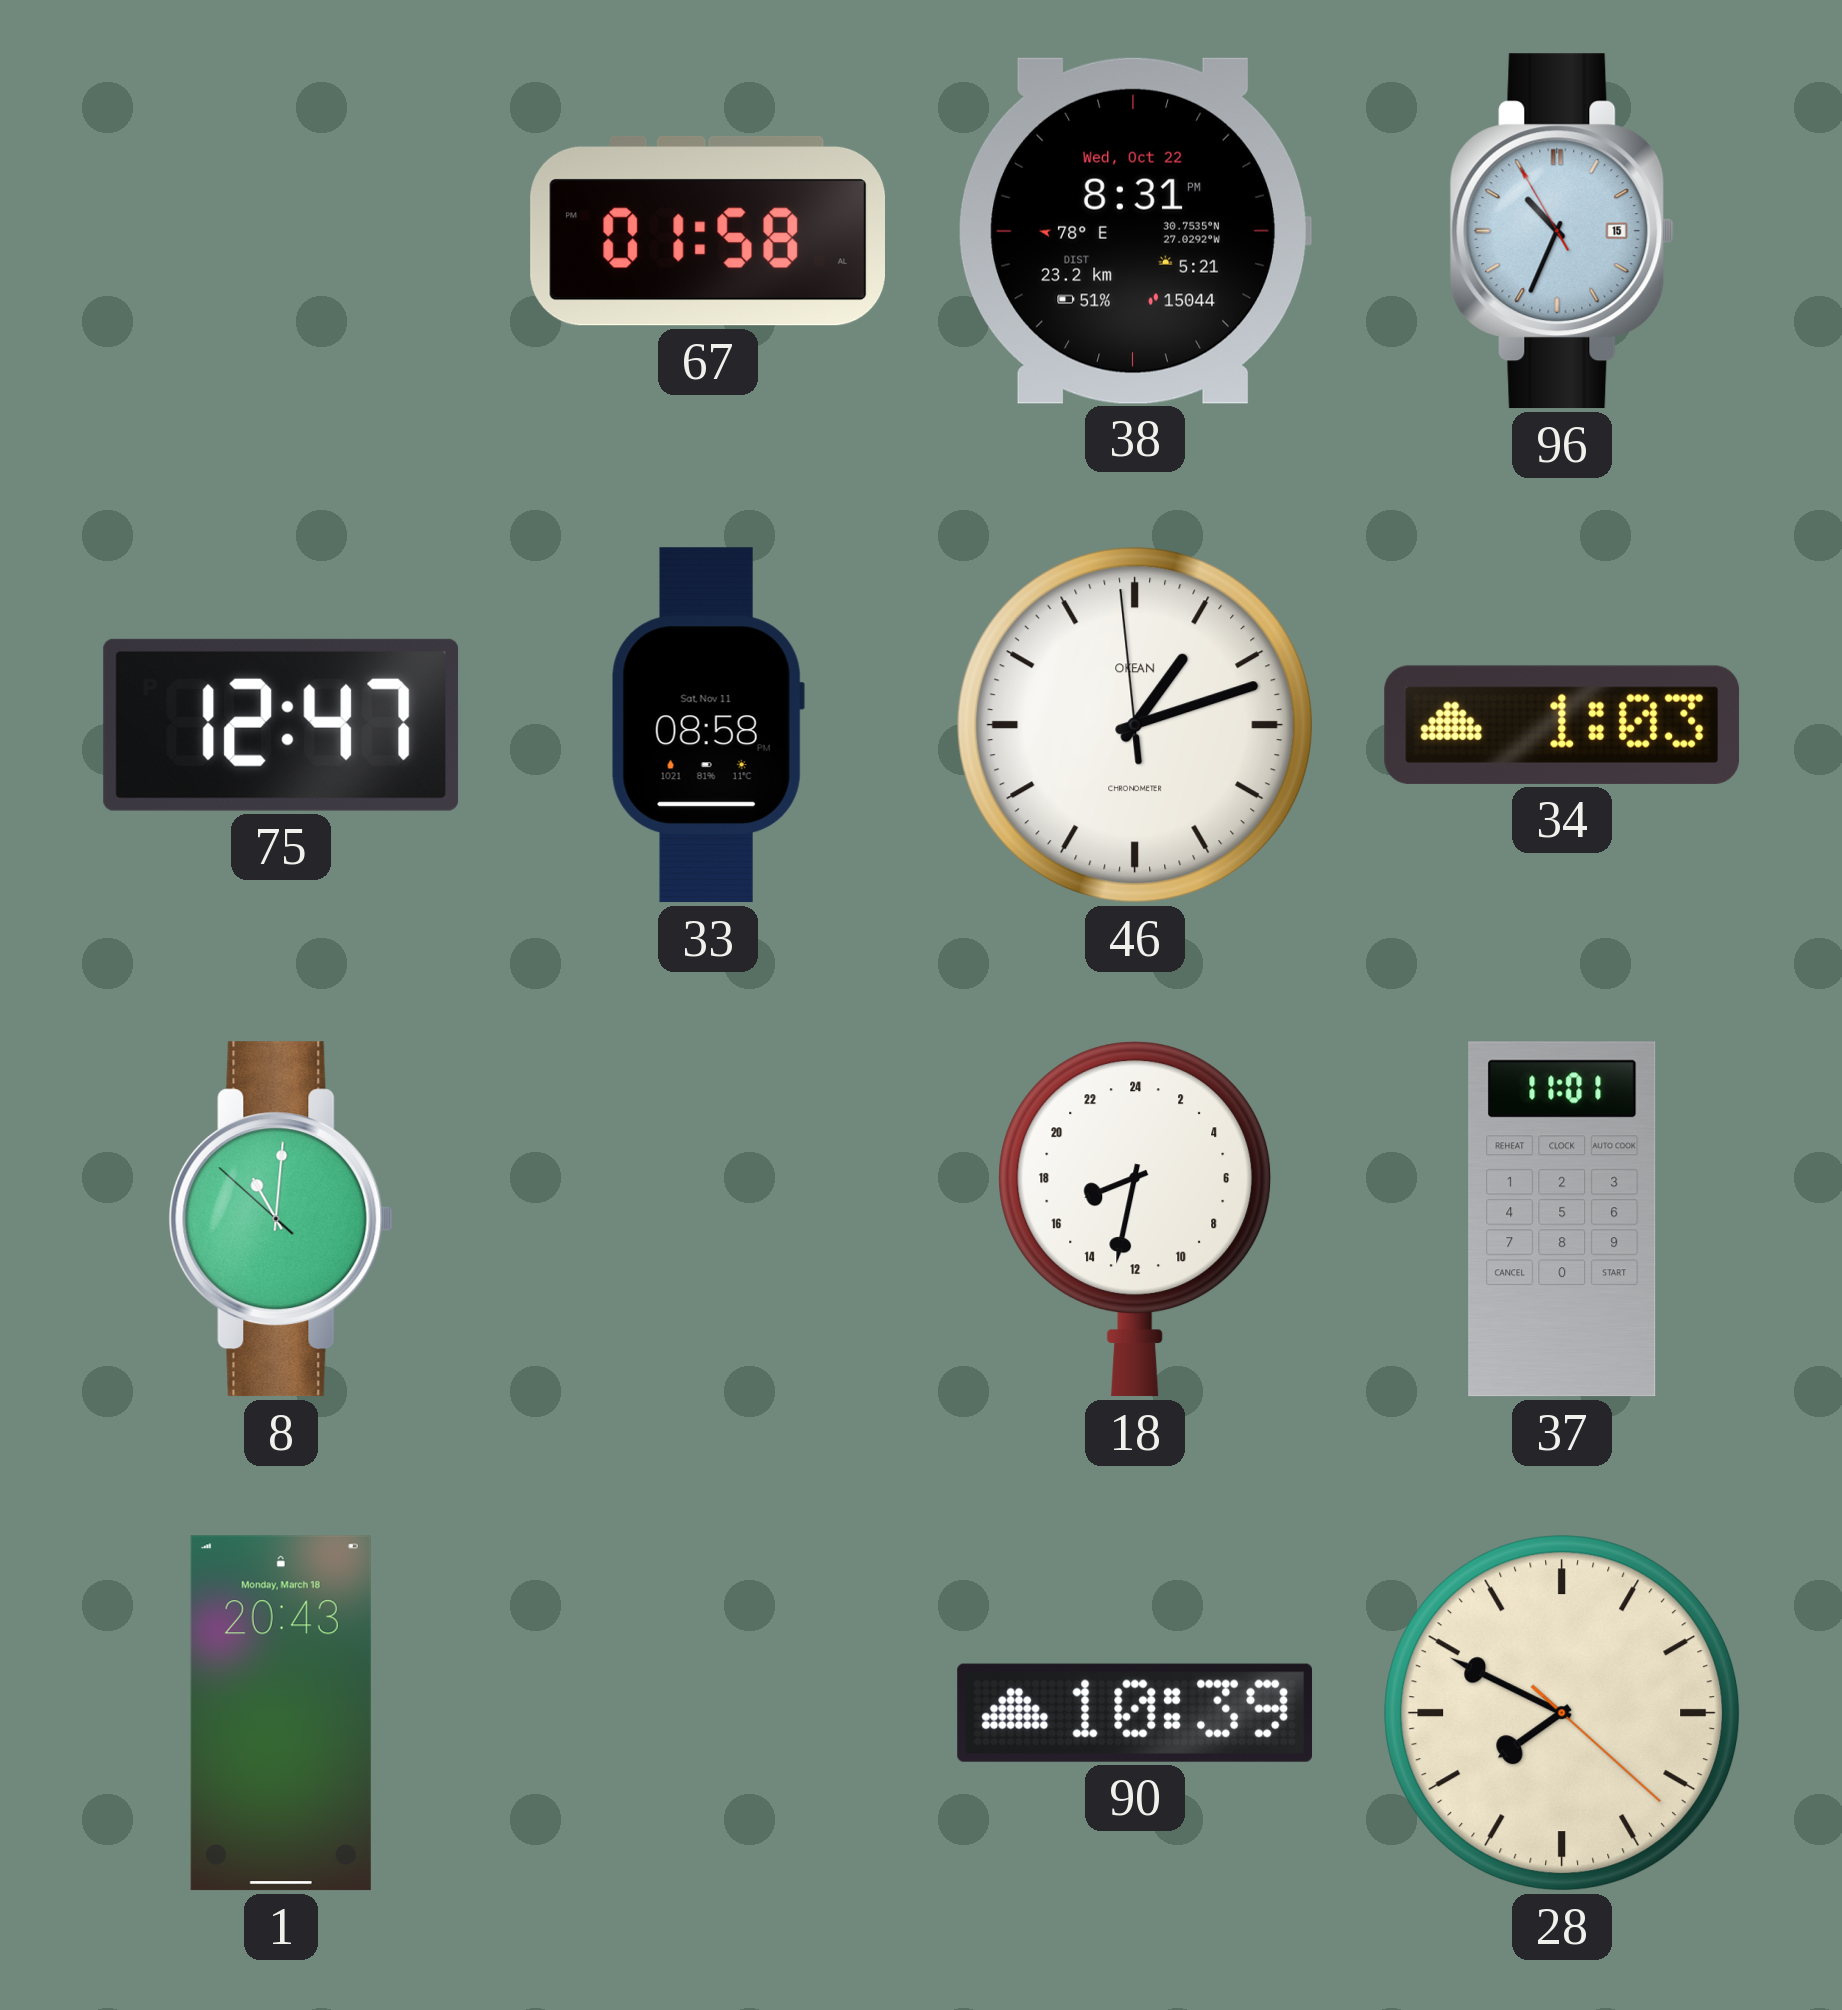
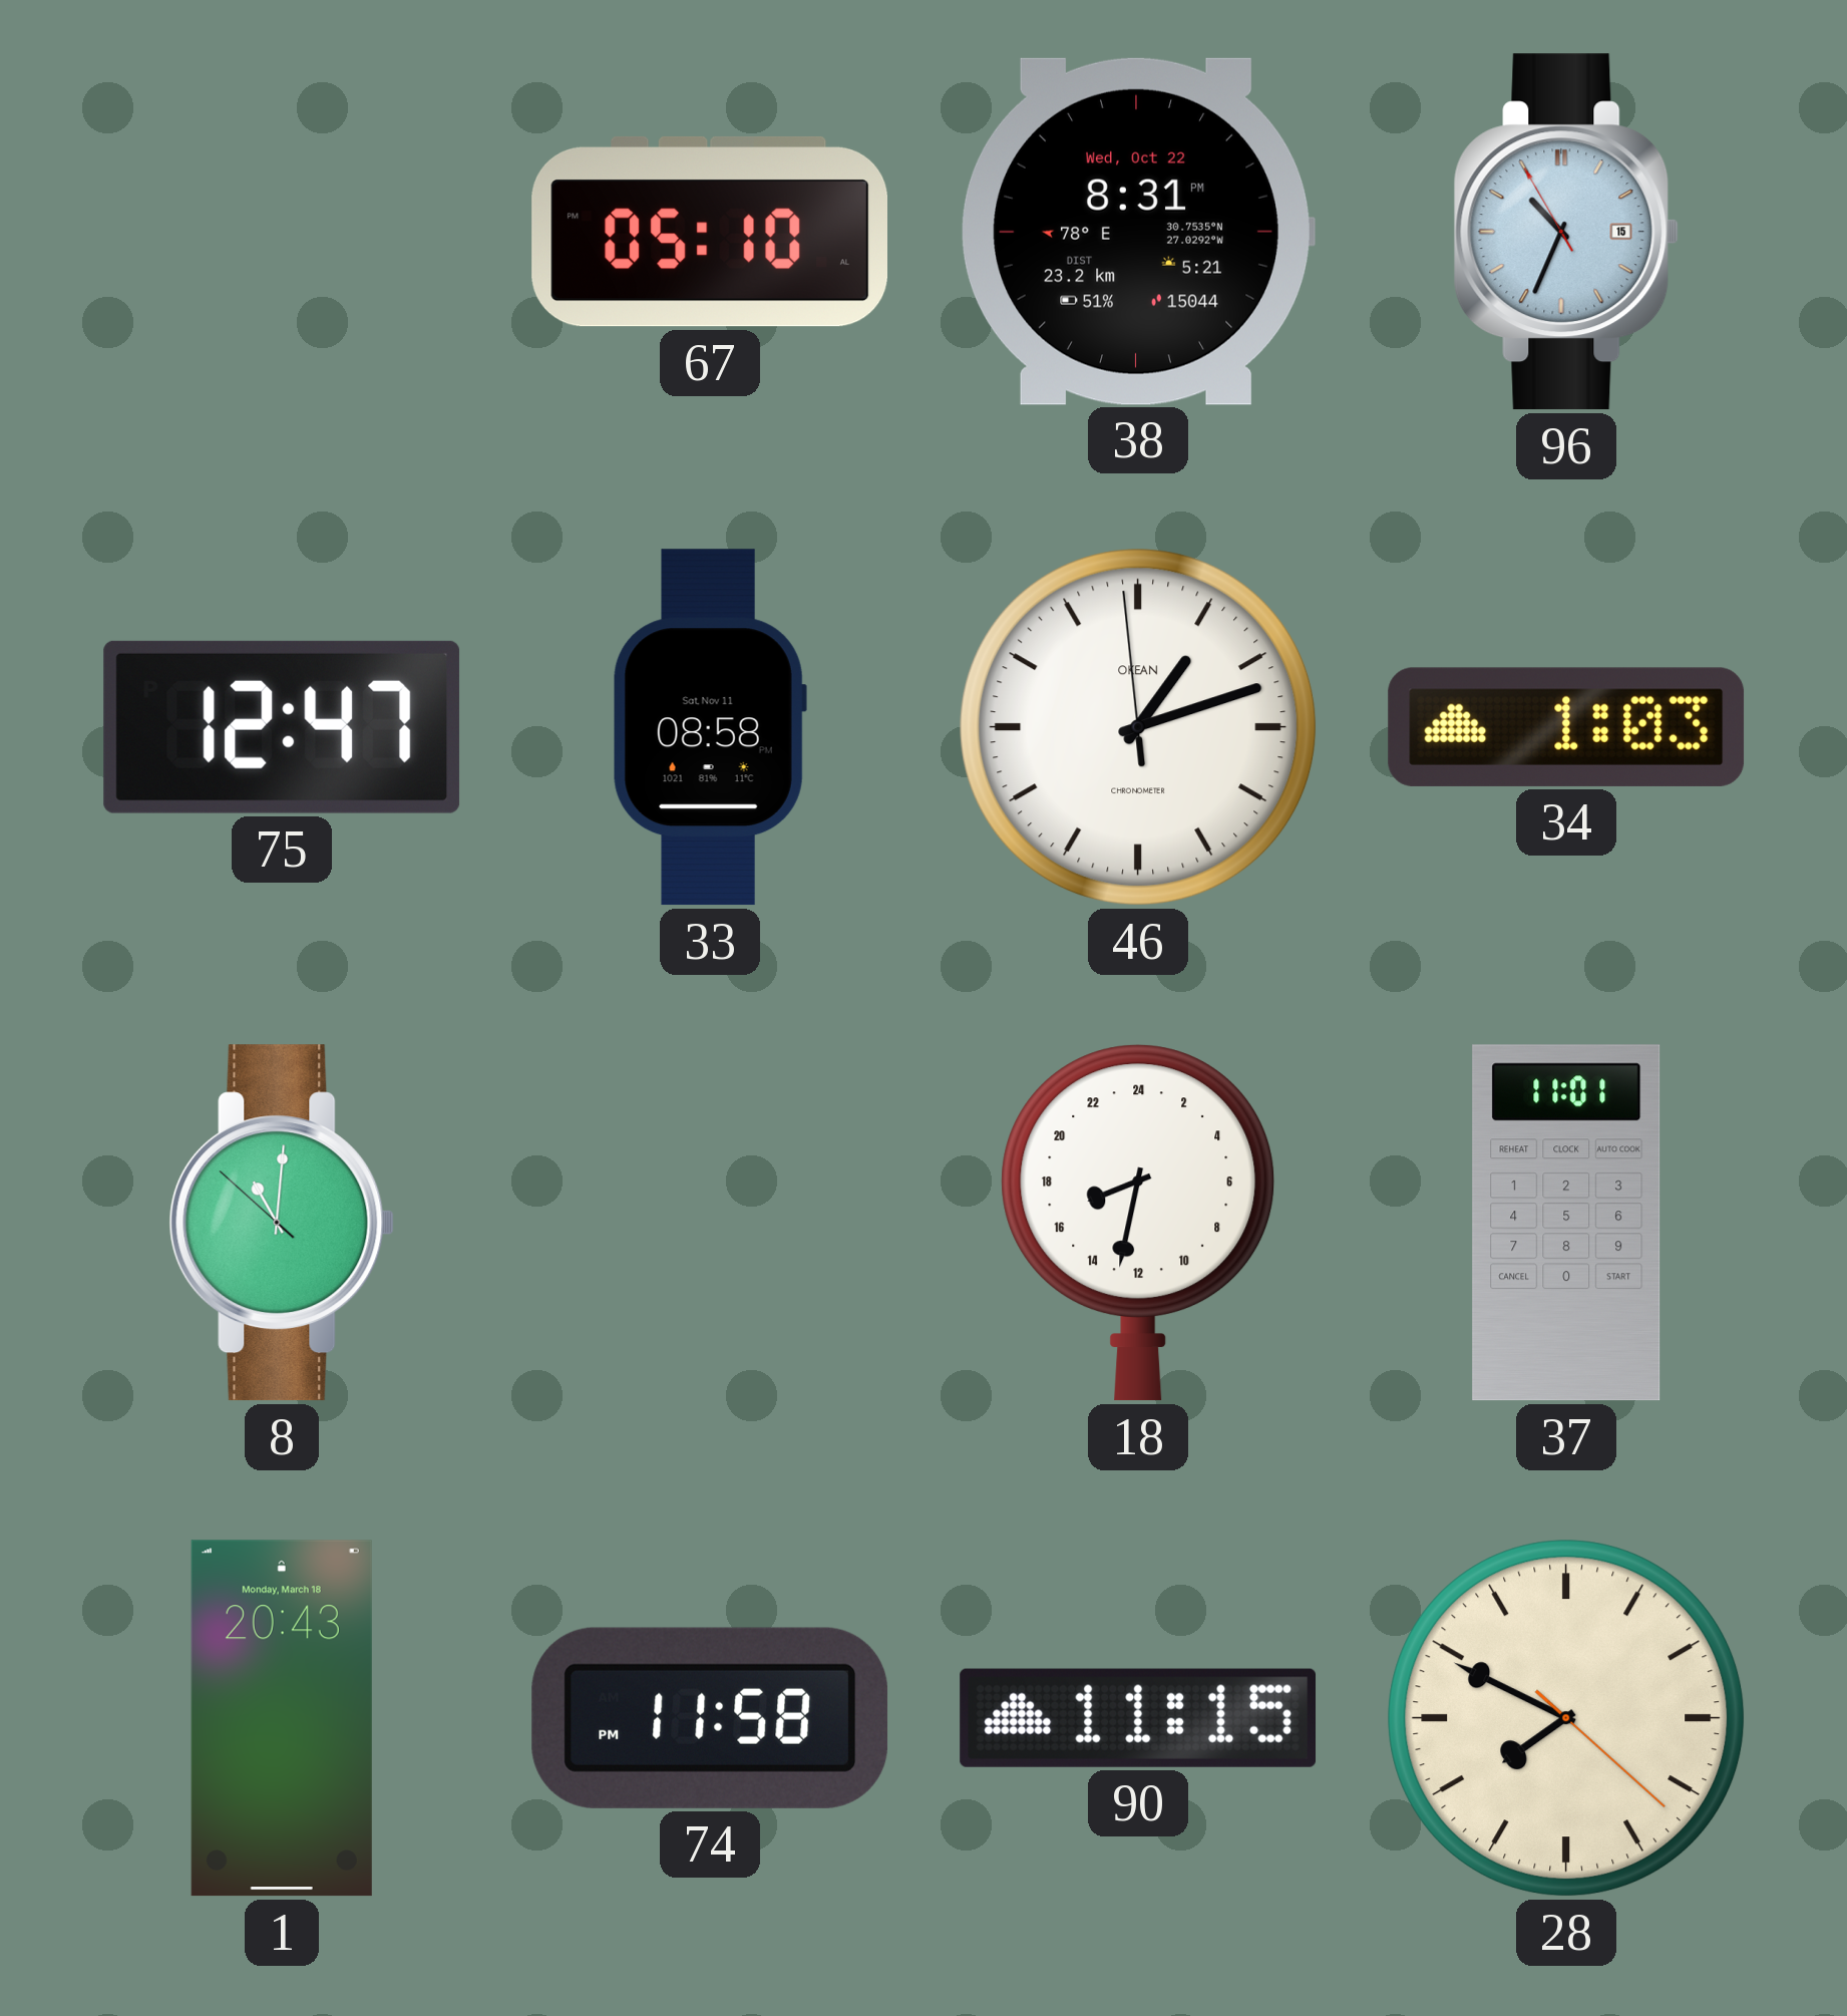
67: 01:58 -> 05:10
74: none -> 11:58
90: 10:39 -> 11:15
